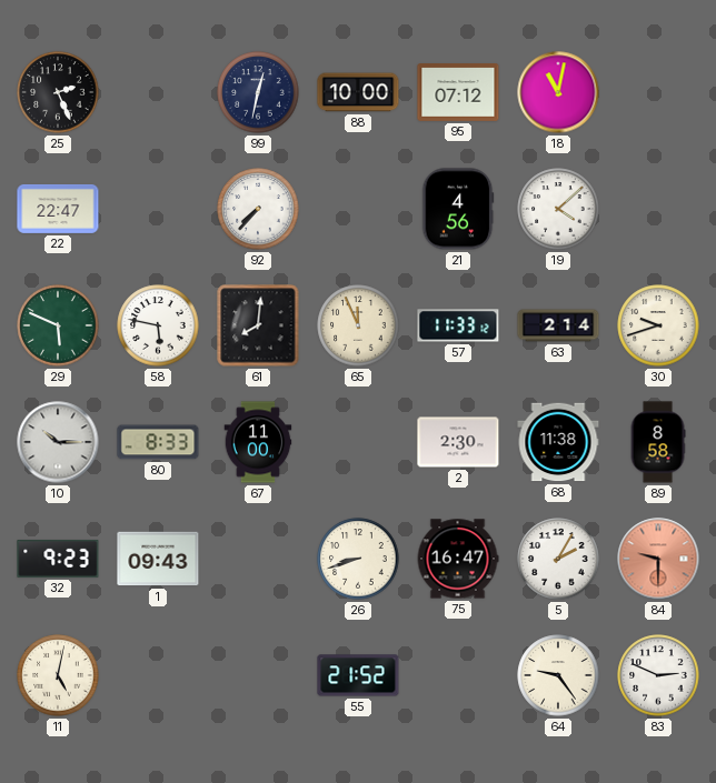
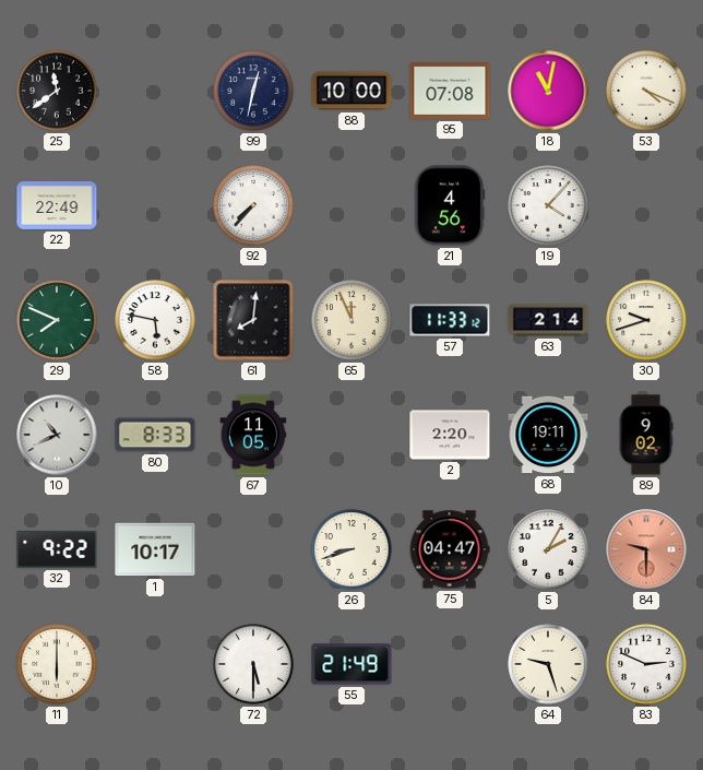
25: 2:26 -> 11:39
95: 07:12 -> 07:08
53: none -> 4:19
22: 22:47 -> 22:49
19: 4:08 -> 4:07
29: 5:49 -> 7:49
10: 10:15 -> 10:41
67: 11:00 -> 11:05
2: 2:30 -> 2:20
68: 11:38 -> 19:11
89: 8:58 -> 9:02
32: 9:23 -> 9:22
1: 09:43 -> 10:17
75: 16:47 -> 04:47
11: 5:02 -> 6:00
72: none -> 5:30
55: 21:52 -> 21:49
64: 9:24 -> 9:27
